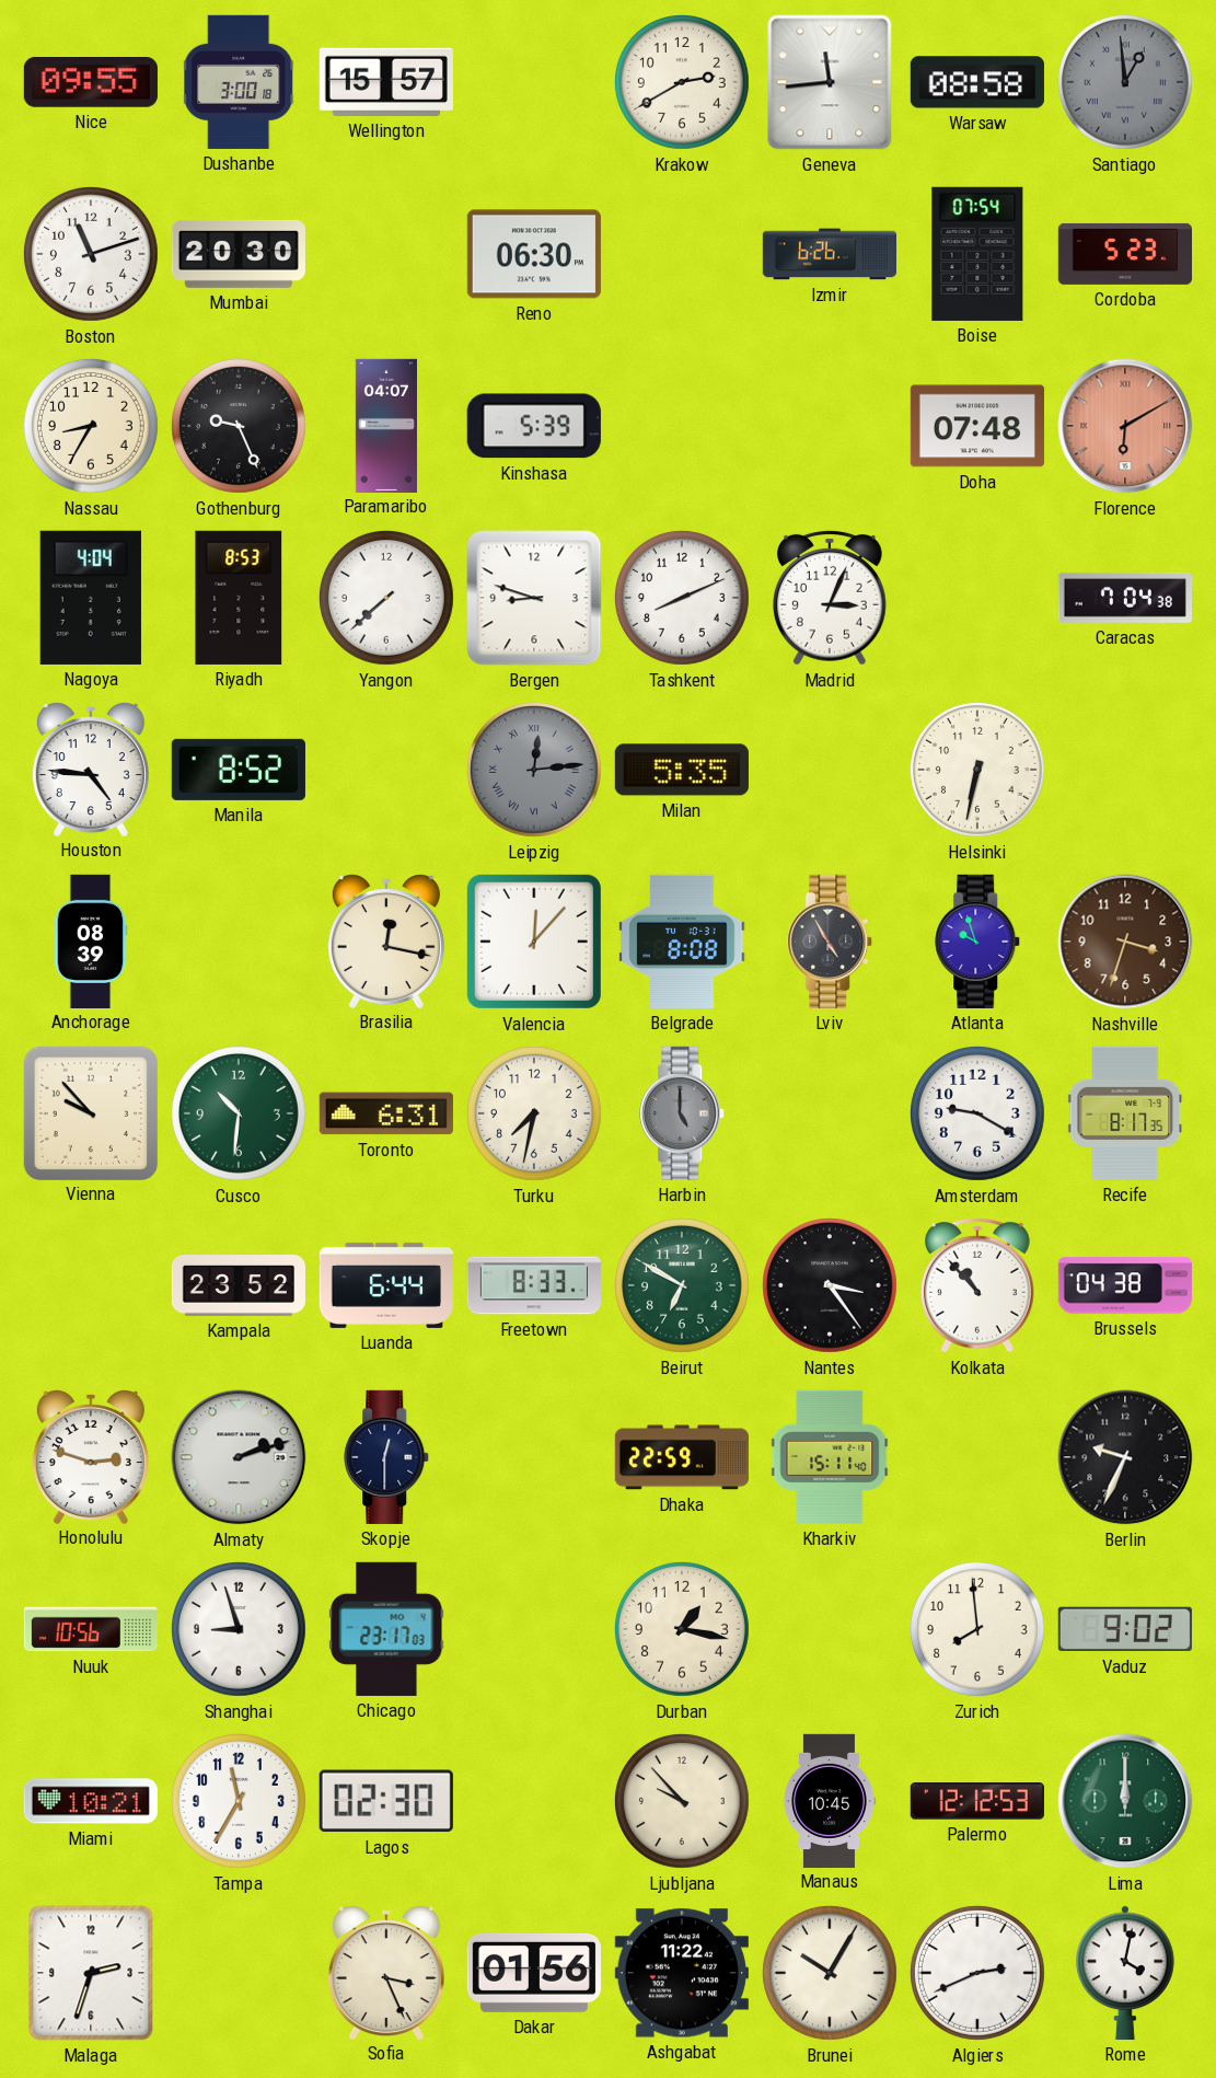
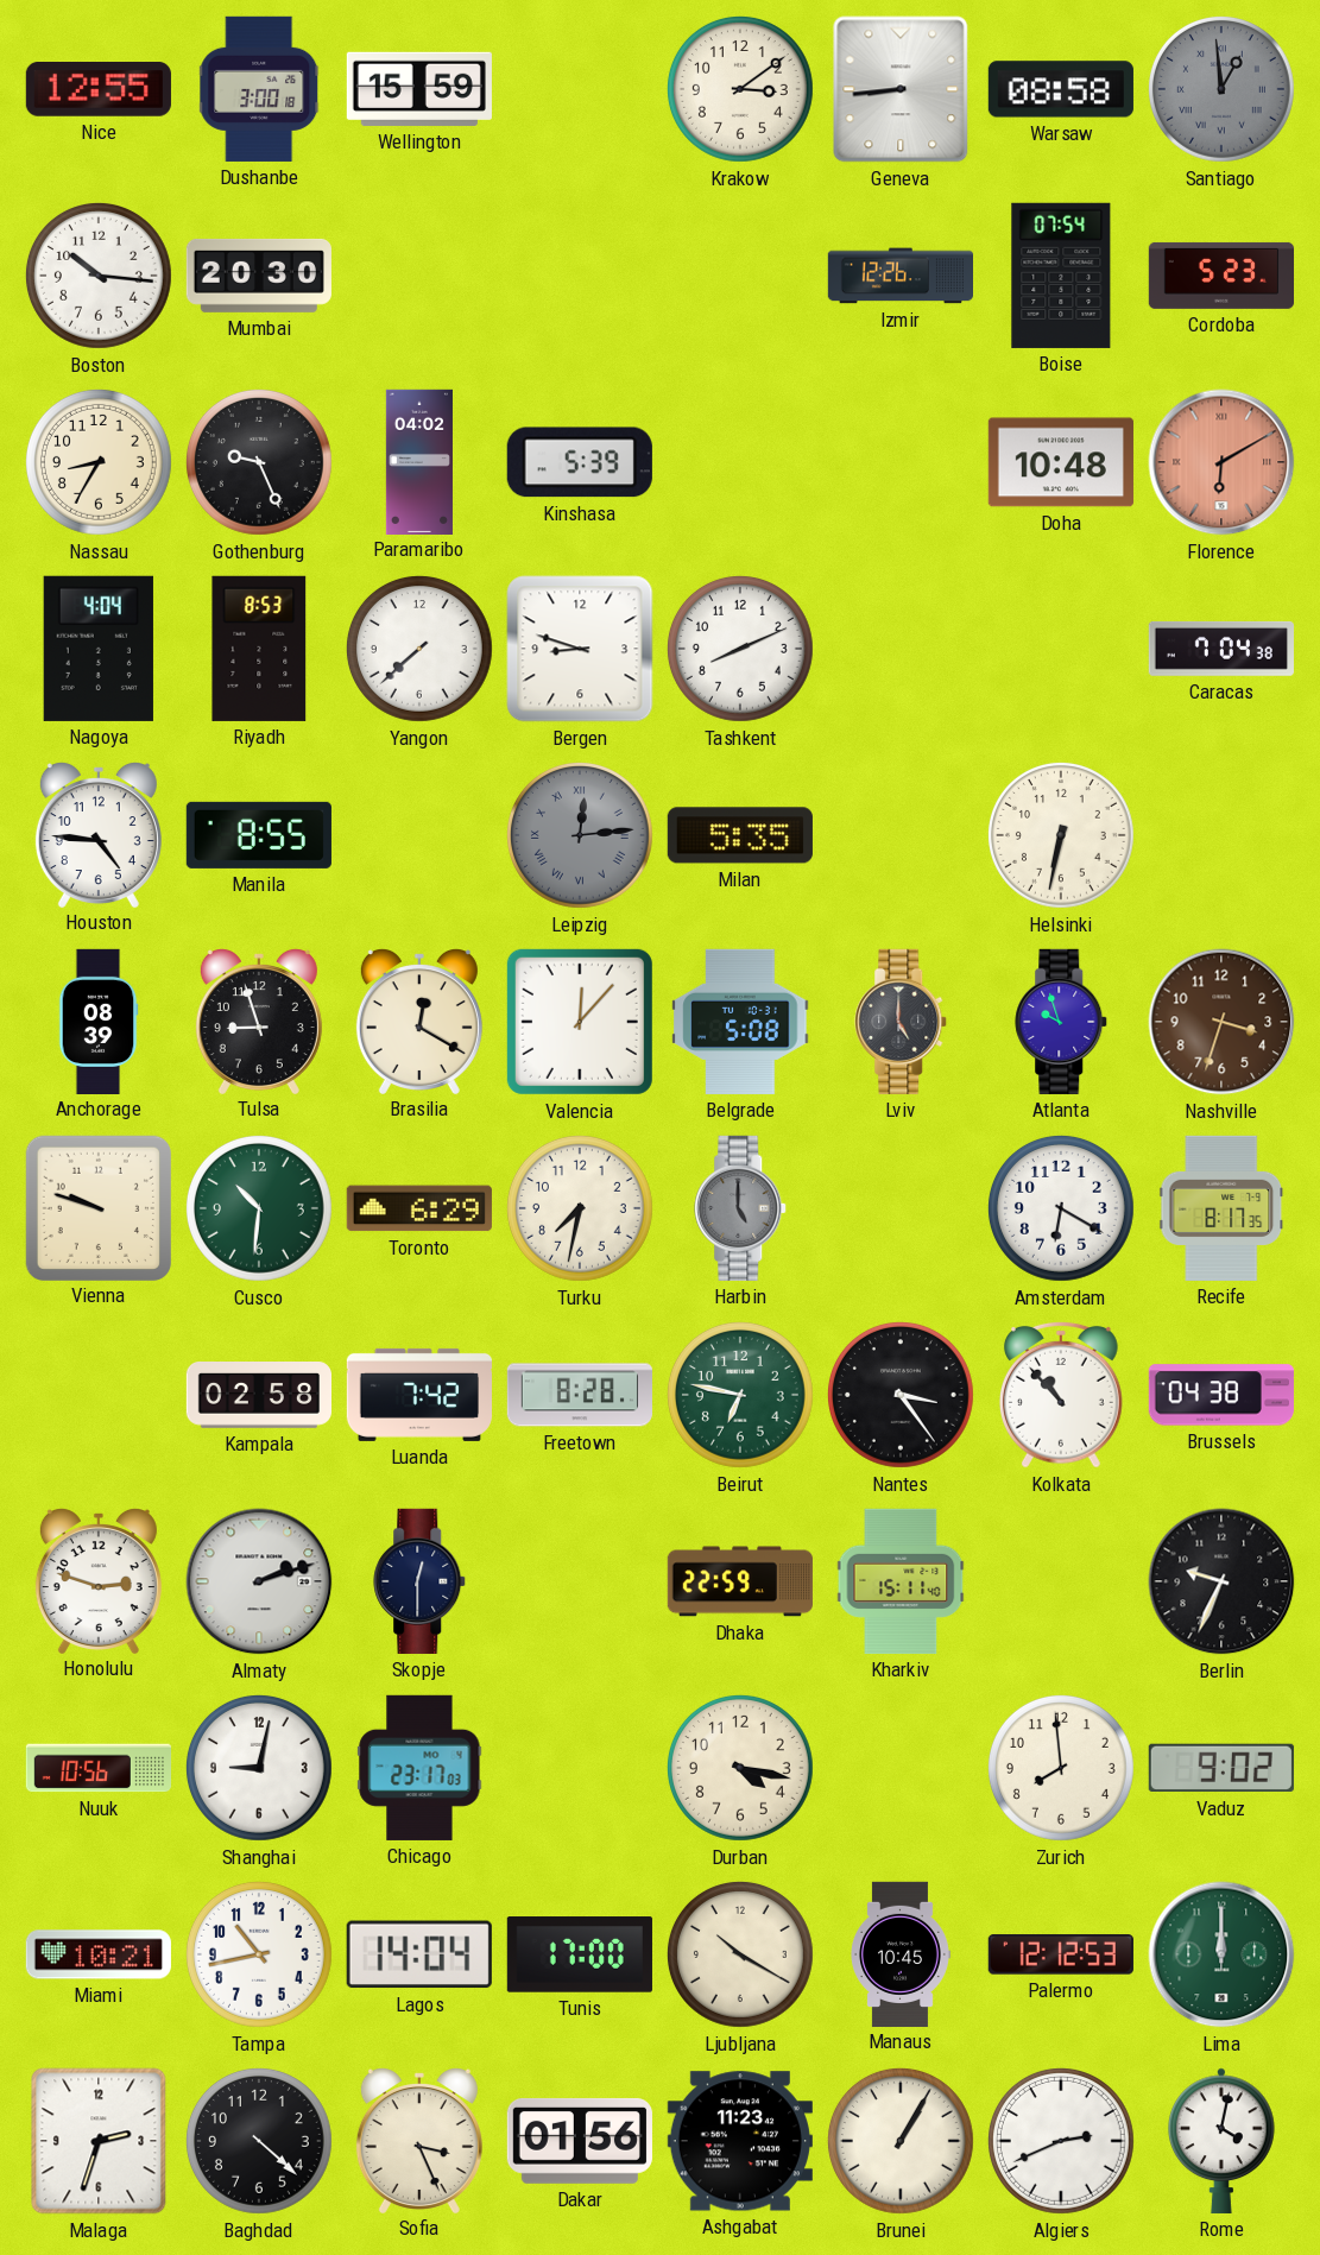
Nice: 09:55 -> 12:55
Wellington: 15:57 -> 15:59
Krakow: 2:40 -> 3:09
Geneva: 11:44 -> 8:44
Boston: 11:12 -> 10:16
Reno: 06:30 -> none
Izmir: 6:26 -> 12:26
Paramaribo: 04:07 -> 04:02
Doha: 07:48 -> 10:48
Madrid: 3:04 -> none
Manila: 8:52 -> 8:55
Tulsa: none -> 8:57
Brasilia: 12:17 -> 12:20
Belgrade: 8:08 -> 5:08
Lviv: 4:55 -> 5:00
Vienna: 9:53 -> 9:48
Toronto: 6:31 -> 6:29
Amsterdam: 9:20 -> 6:20
Kampala: 23:52 -> 02:58
Luanda: 6:44 -> 7:42
Freetown: 8:33 -> 8:28
Beirut: 6:50 -> 6:47
Shanghai: 8:57 -> 9:02
Durban: 1:17 -> 4:17
Tampa: 11:35 -> 10:43
Lagos: 02:30 -> 14:04
Tunis: none -> 17:00
Ljubljana: 9:53 -> 10:20
Baghdad: none -> 4:22
Ashgabat: 11:22 -> 11:23
Brunei: 10:05 -> 1:05
